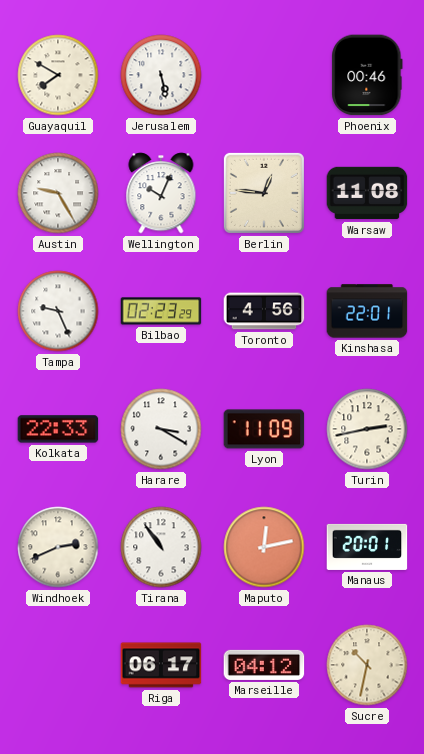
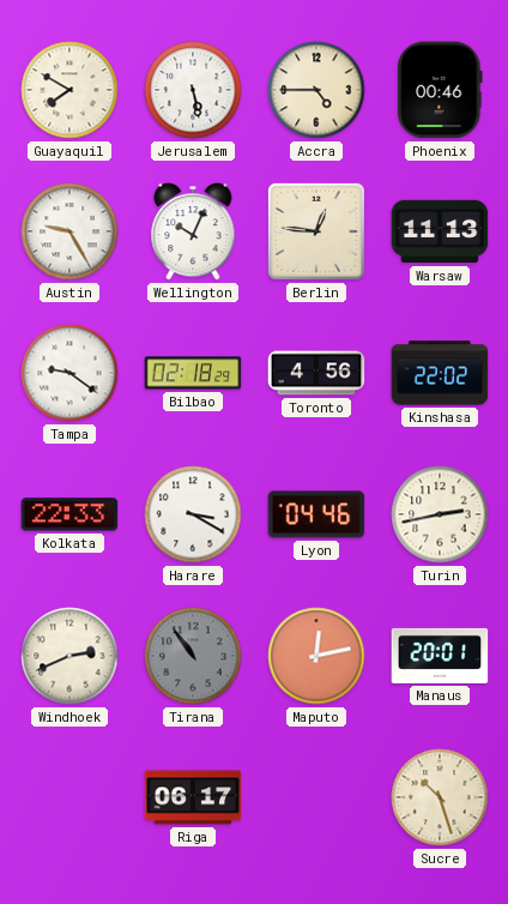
Accra: none -> 4:45
Warsaw: 11:08 -> 11:13
Tampa: 9:26 -> 9:21
Bilbao: 02:23 -> 02:18
Kinshasa: 22:01 -> 22:02
Lyon: 11:09 -> 04:46
Tirana dial: white -> grey
Marseille: 04:12 -> none
Sucre: 10:32 -> 10:27
